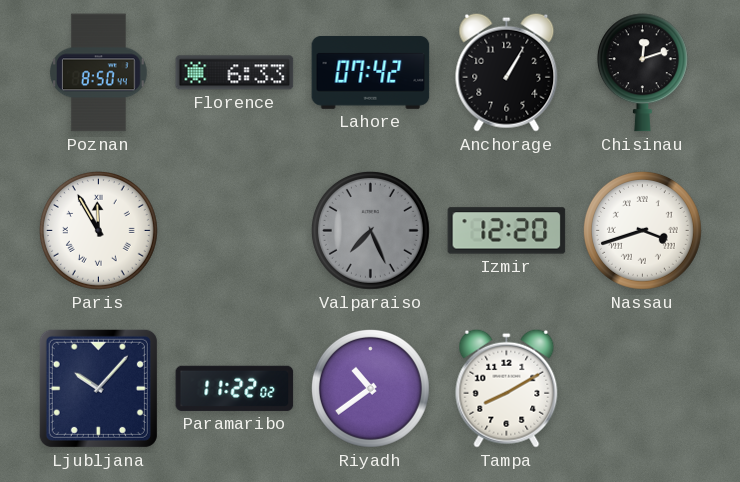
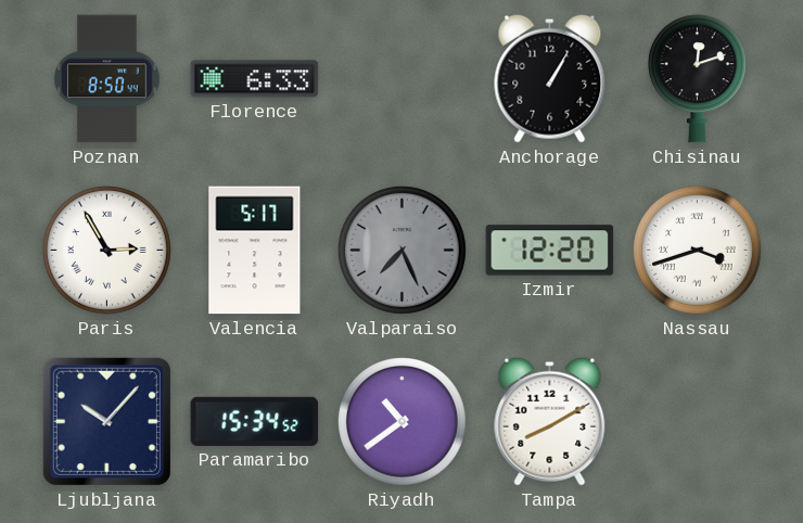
Lahore: 07:42 -> none
Paris: 11:55 -> 2:55
Valencia: none -> 5:17
Paramaribo: 11:22 -> 15:34
